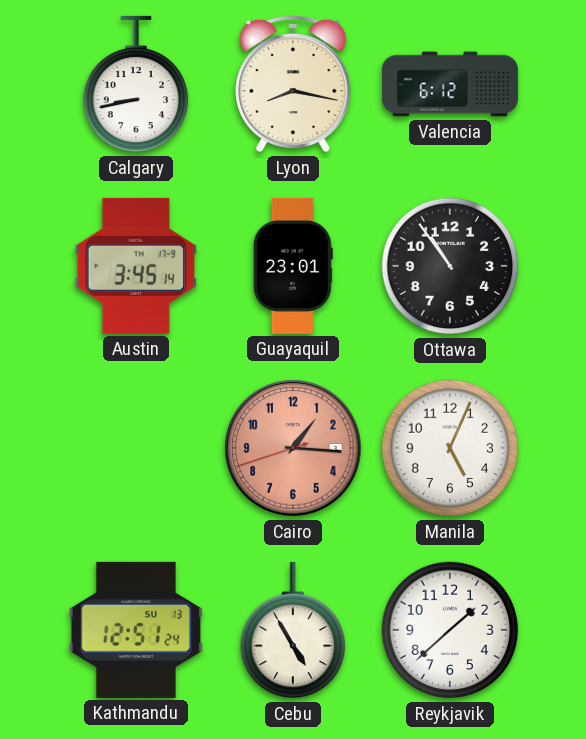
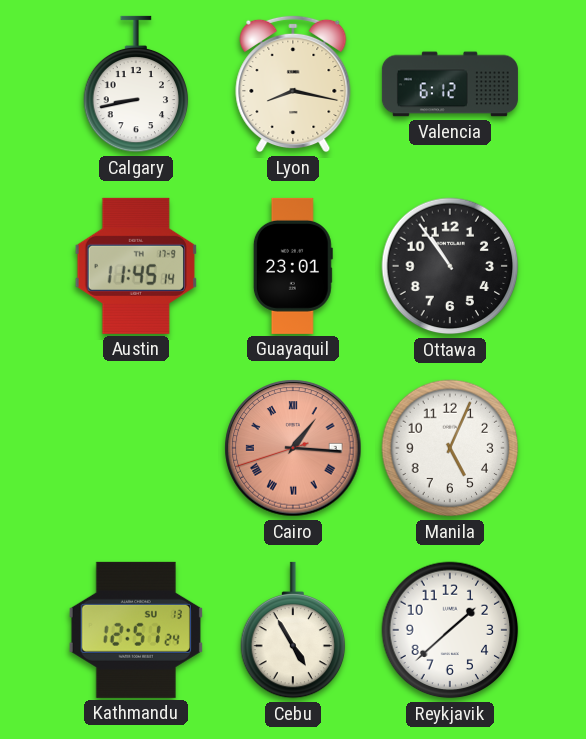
Austin: 3:45 -> 11:45
Cairo numerals: Arabic -> Roman
